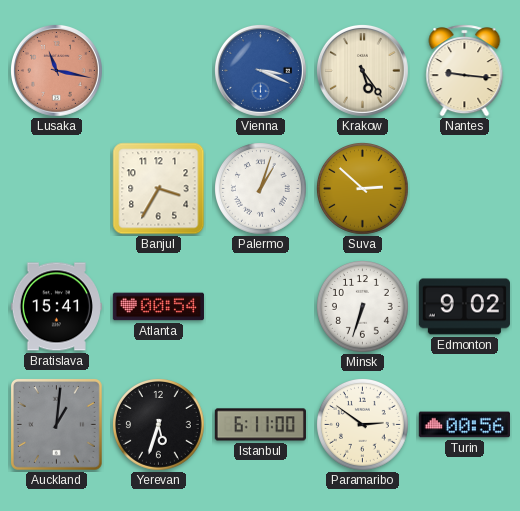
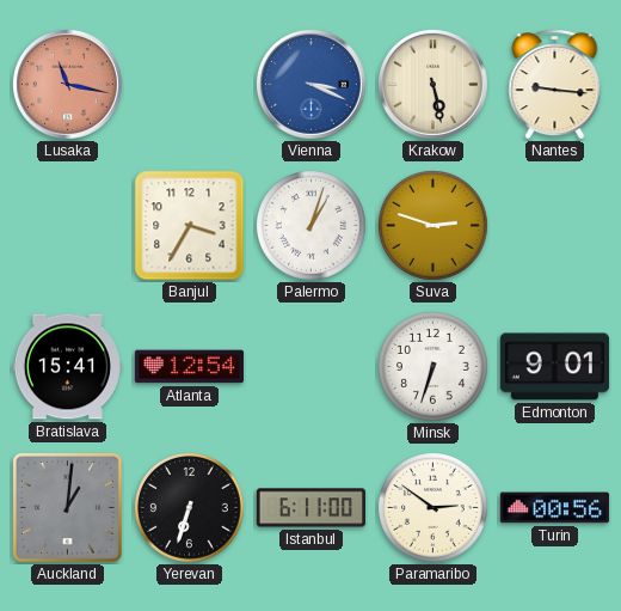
Krakow: 5:24 -> 5:28
Suva: 2:52 -> 2:48
Atlanta: 00:54 -> 12:54
Edmonton: 9:02 -> 9:01
Yerevan: 5:33 -> 6:33
